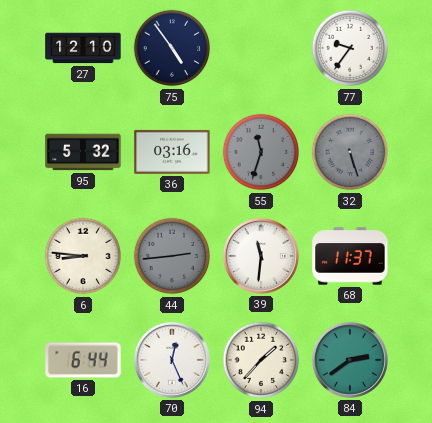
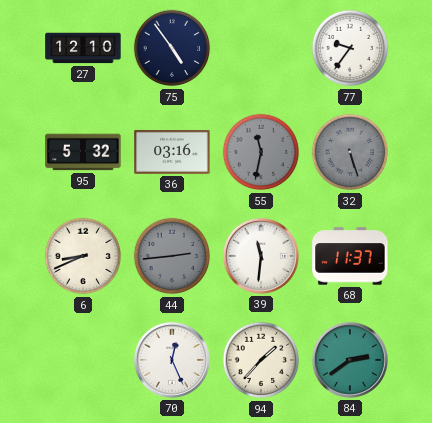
55: 11:33 -> 11:32
6: 8:46 -> 8:41
16: 6:44 -> none
